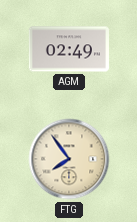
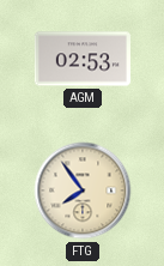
AGM: 02:49 -> 02:53
